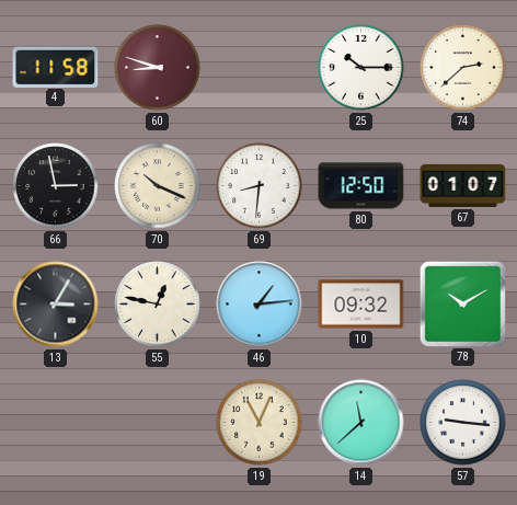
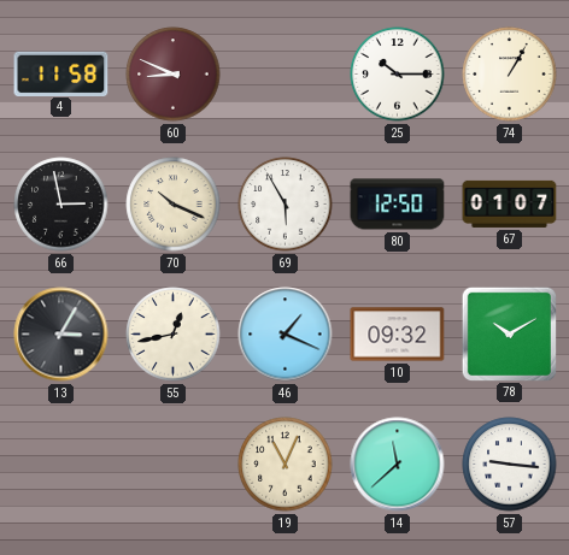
60: 8:48 -> 8:49
74: 2:38 -> 1:05
69: 8:31 -> 5:55
55: 12:47 -> 12:43
46: 1:14 -> 1:19
